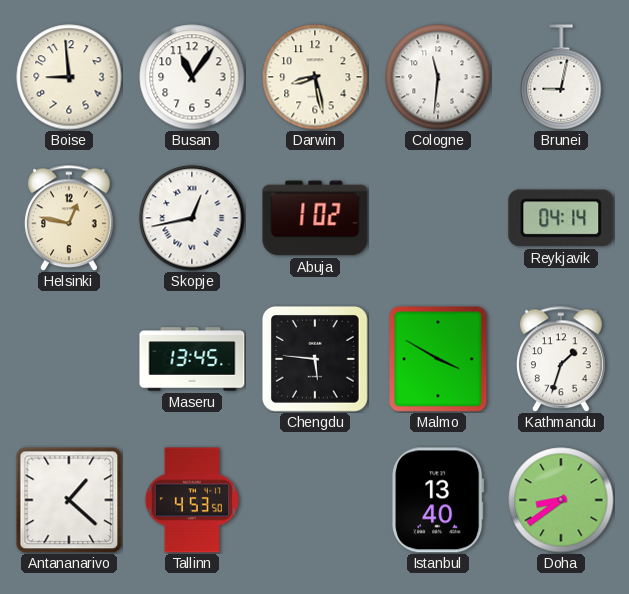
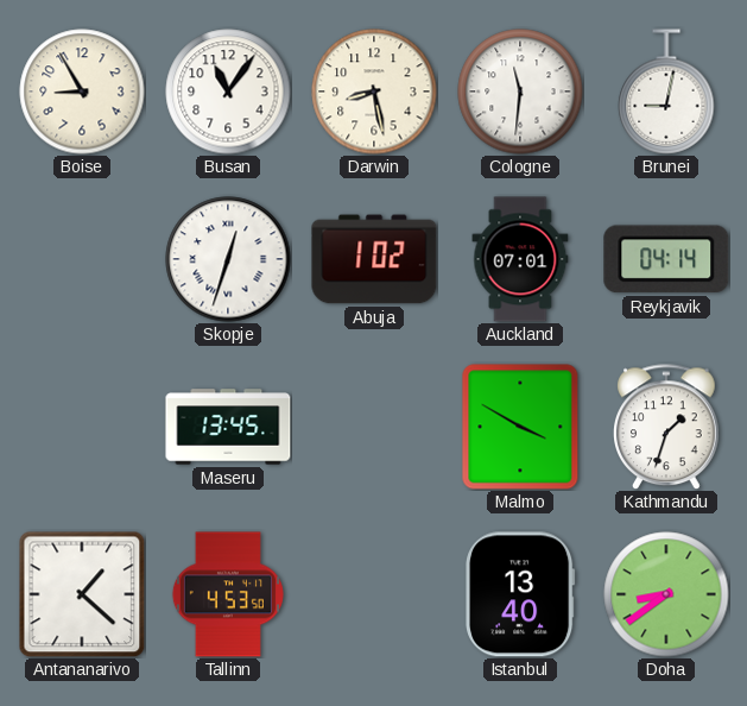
Boise: 8:59 -> 8:55
Helsinki: 12:47 -> none
Skopje: 12:43 -> 12:33
Auckland: none -> 07:01
Chengdu: 5:46 -> none
